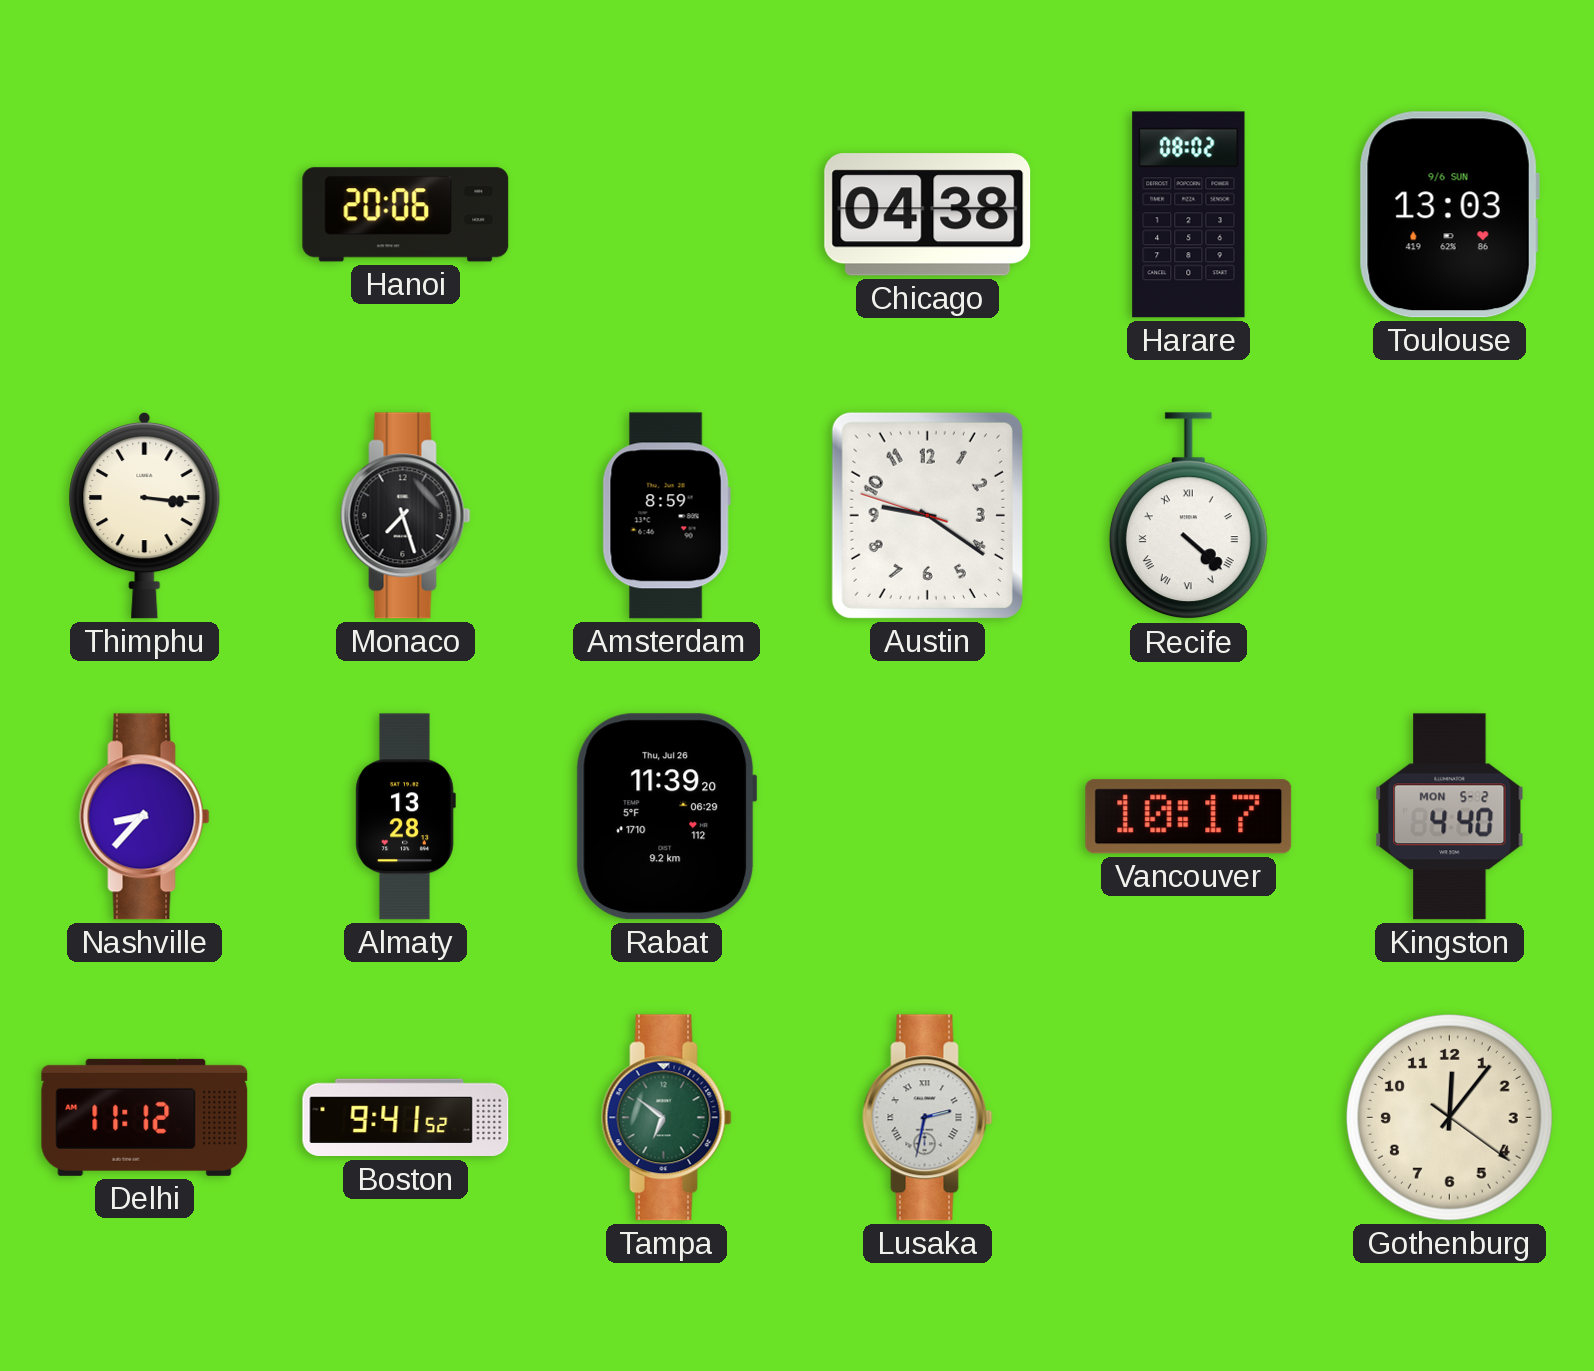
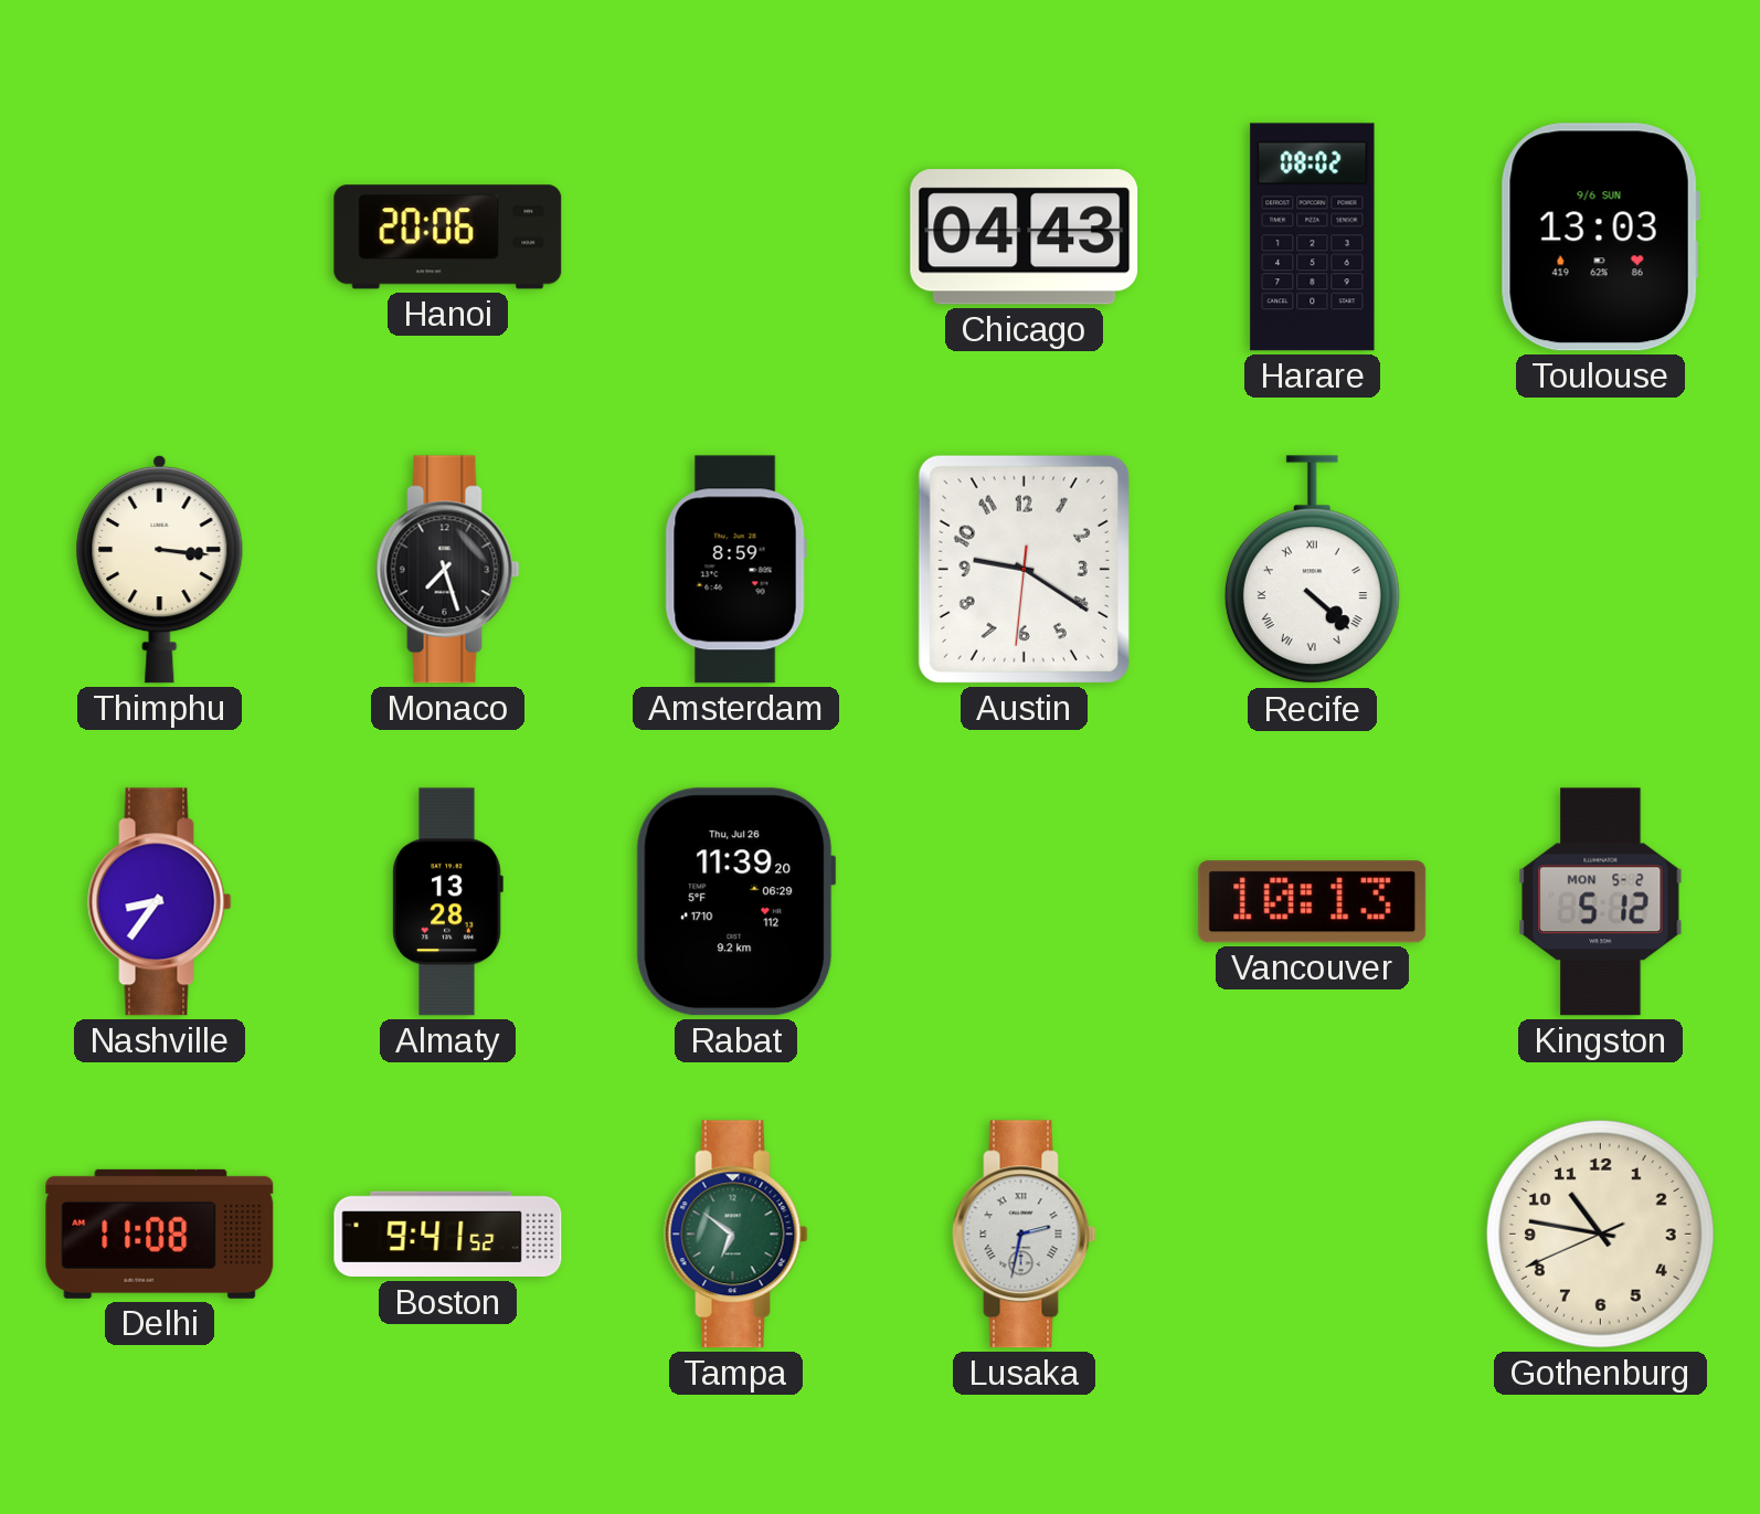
Chicago: 04:38 -> 04:43
Austin: 9:20:48 -> 9:20:31
Nashville: 8:37 -> 8:36
Vancouver: 10:17 -> 10:13
Kingston: 4:40 -> 5:12
Delhi: 11:12 -> 11:08
Gothenburg: 12:06 -> 10:46
